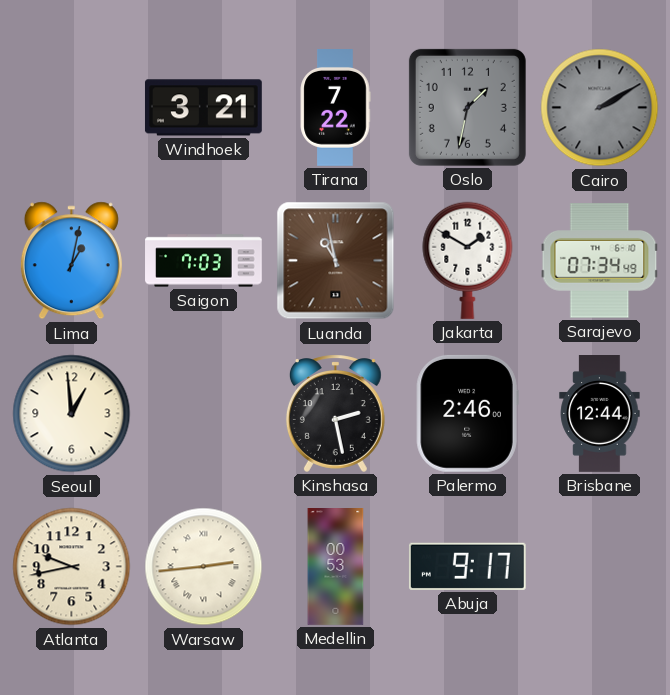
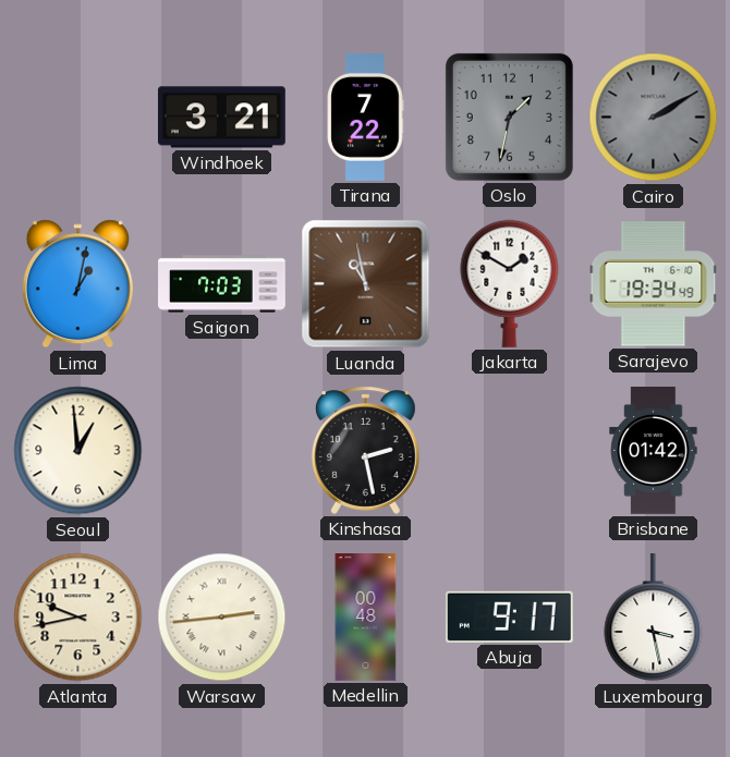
Sarajevo: 07:34 -> 19:34
Palermo: 2:46 -> none
Brisbane: 12:44 -> 01:42
Medellin: 00:53 -> 00:48
Luxembourg: none -> 3:28
